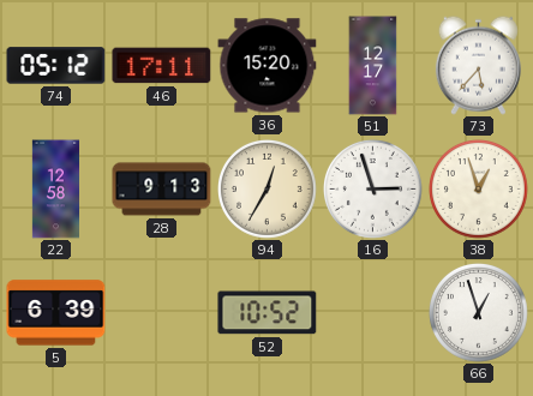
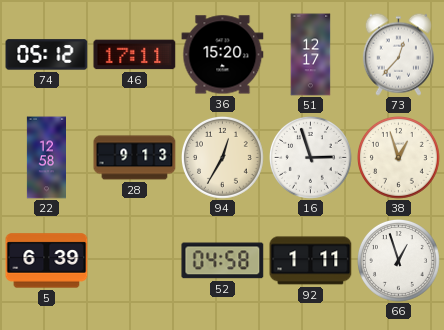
73: 5:37 -> 12:37
52: 10:52 -> 04:58
92: none -> 1:11
